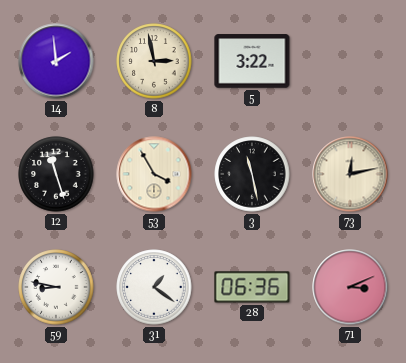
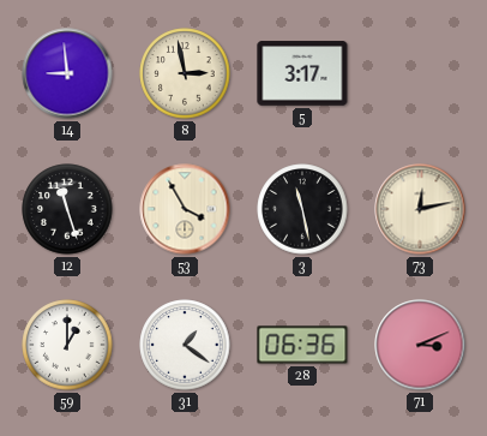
14: 1:59 -> 8:59
5: 3:22 -> 3:17
59: 8:47 -> 1:00
